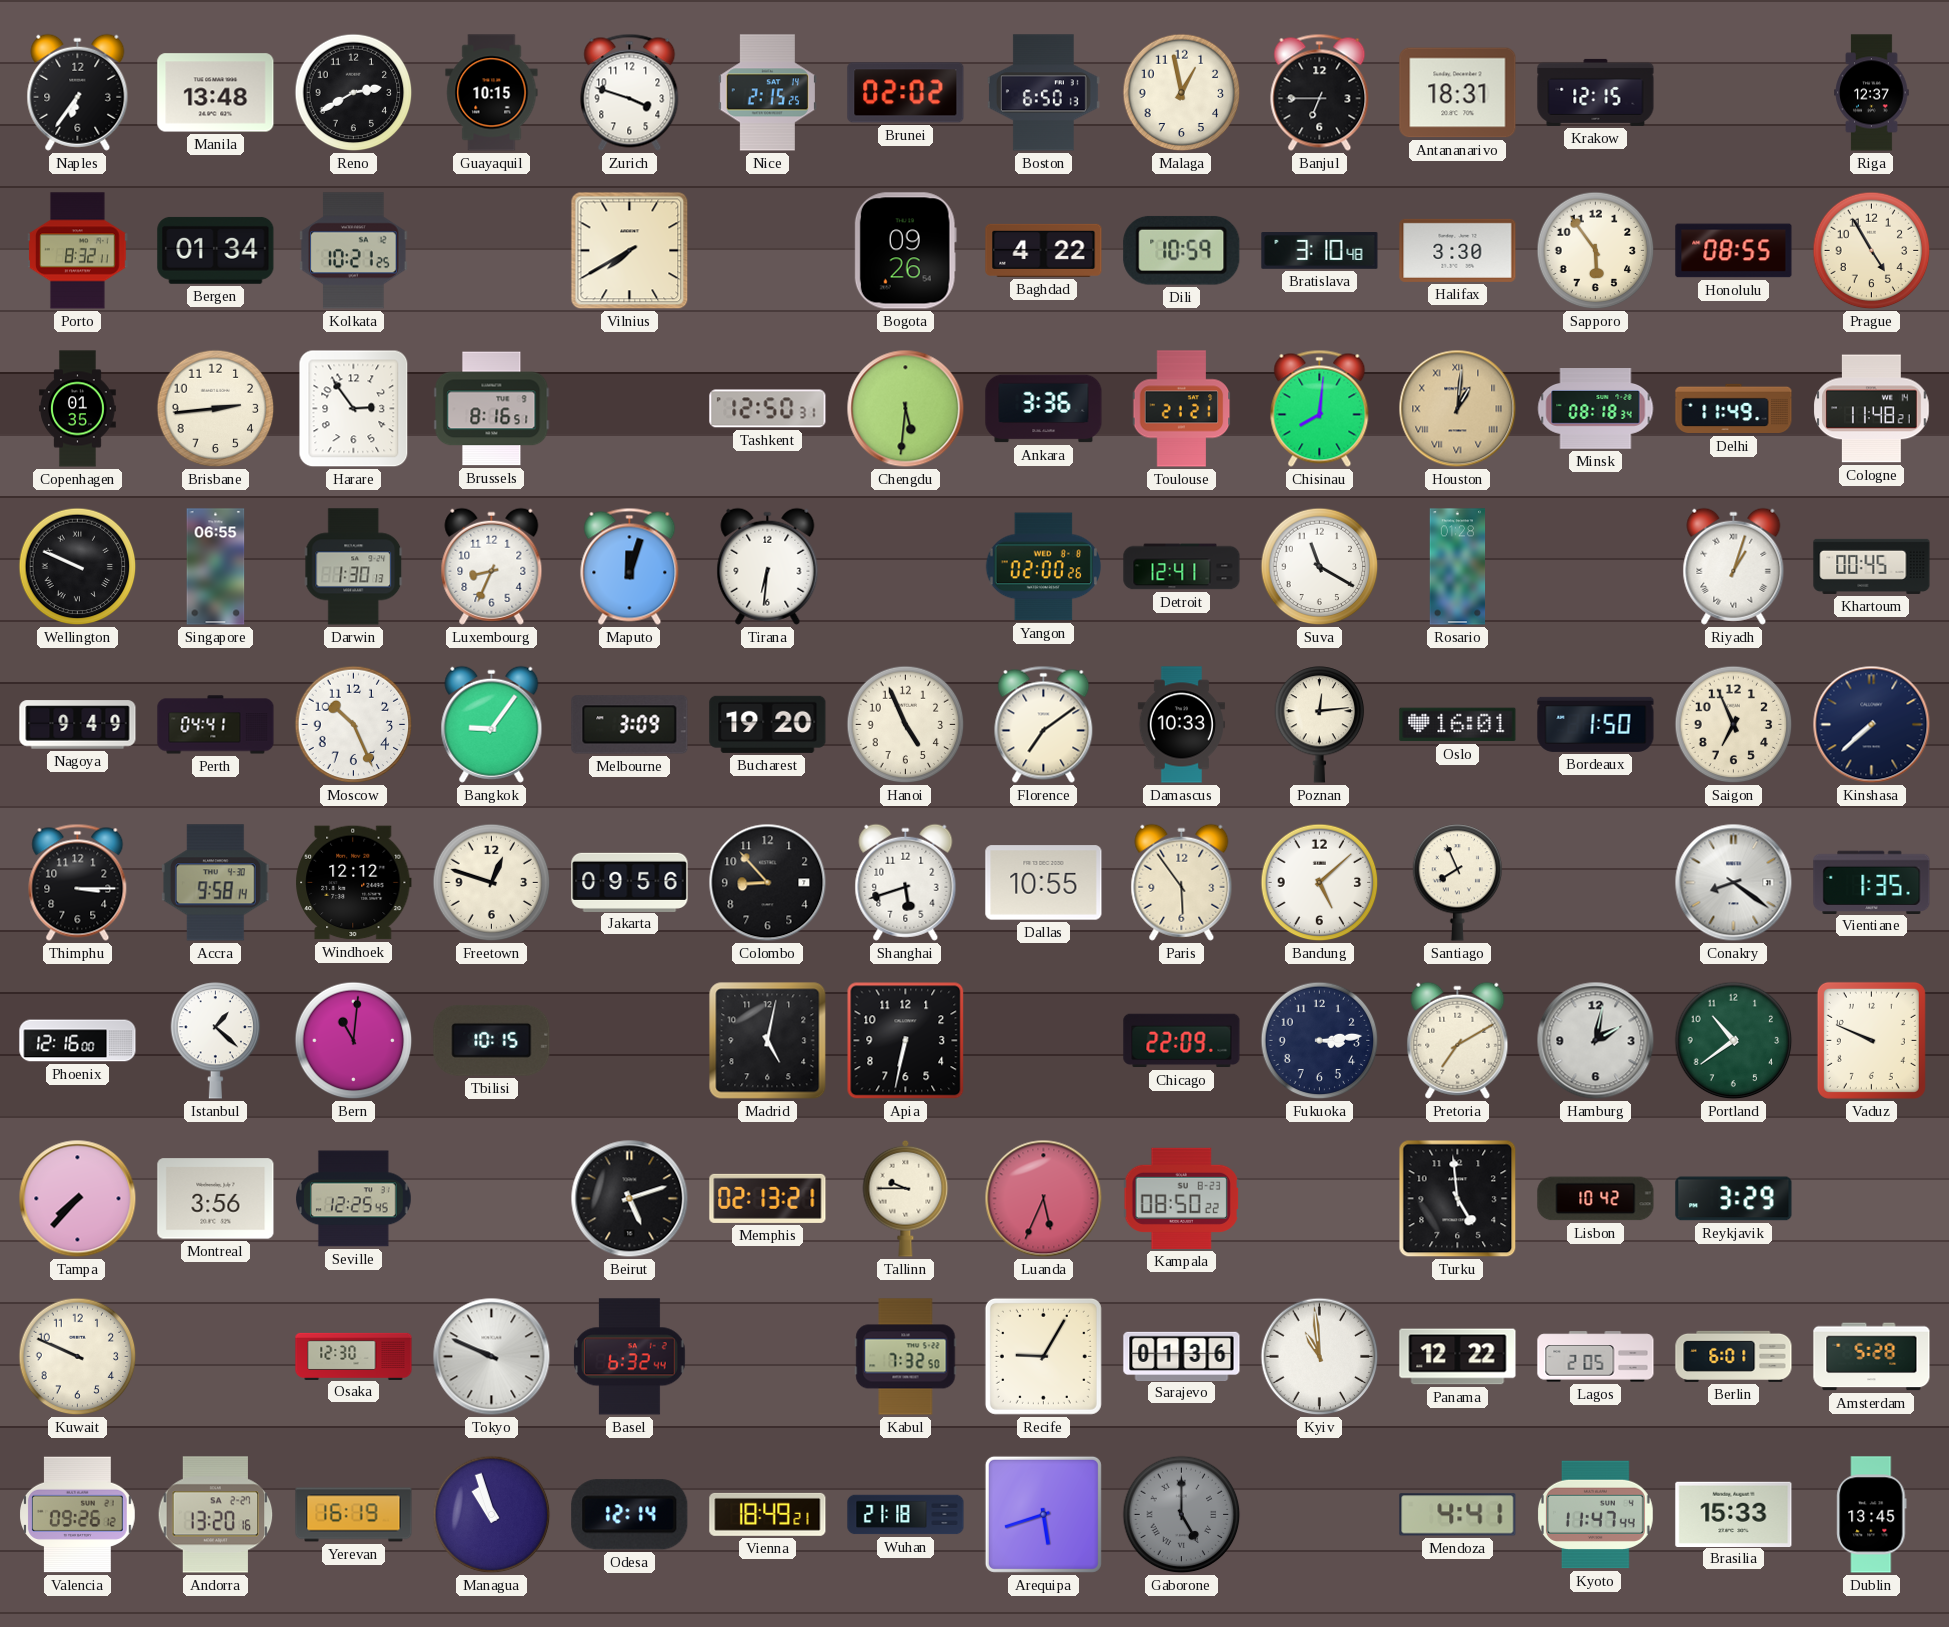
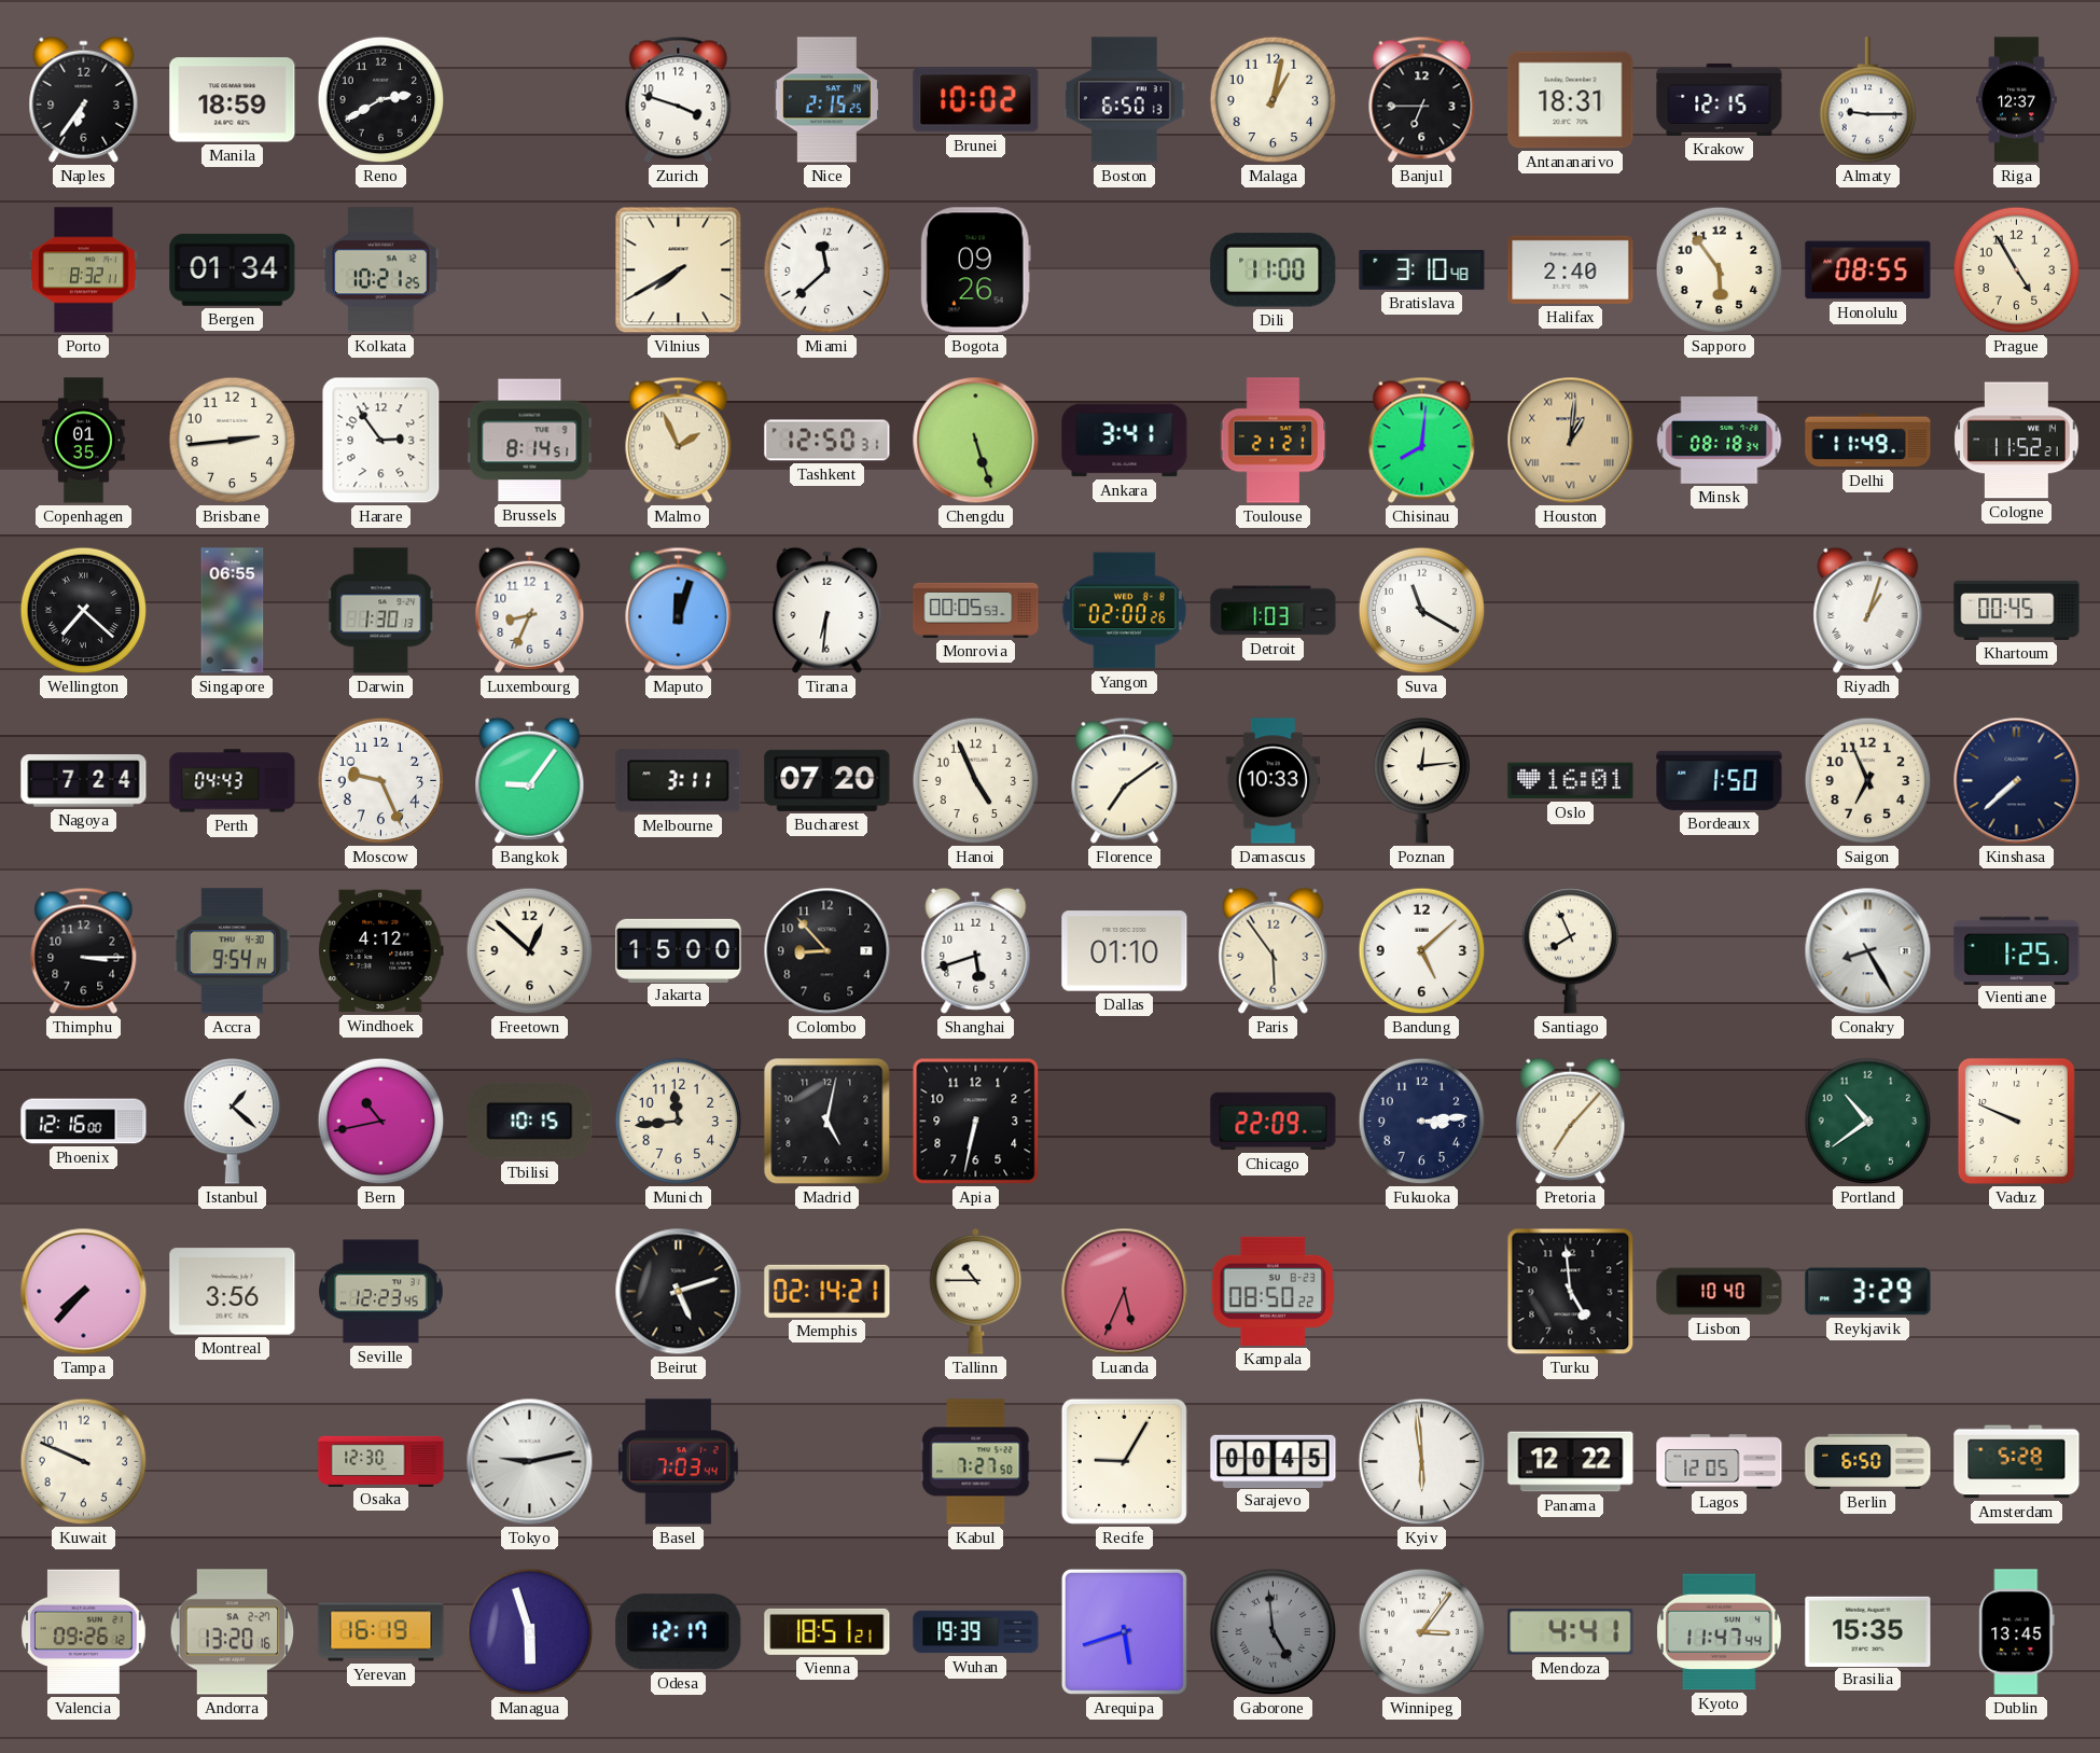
Manila: 13:48 -> 18:59
Guayaquil: 10:15 -> none
Brunei: 02:02 -> 10:02
Malaga: 12:58 -> 1:02
Almaty: none -> 9:15
Miami: none -> 11:38
Baghdad: 4:22 -> none
Dili: 10:59 -> 11:00
Halifax: 3:30 -> 2:40
Brussels: 8:16 -> 8:14
Malmo: none -> 1:56
Chengdu: 5:31 -> 5:27
Ankara: 3:36 -> 3:41
Cologne: 11:48 -> 11:52
Wellington: 9:49 -> 7:22
Monrovia: none -> 00:05
Detroit: 12:41 -> 1:03
Rosario: 01:28 -> none
Nagoya: 9:49 -> 7:24
Perth: 04:41 -> 04:43
Moscow: 10:26 -> 9:26
Melbourne: 3:09 -> 3:11
Bucharest: 19:20 -> 07:20
Accra: 9:58 -> 9:54
Windhoek: 12:12 -> 4:12
Freetown: 12:48 -> 12:52
Jakarta: 09:56 -> 15:00
Dallas: 10:55 -> 01:10
Conakry: 8:21 -> 8:25
Vientiane: 1:35 -> 1:25
Bern: 11:01 -> 10:43
Munich: none -> 11:44
Pretoria: 7:10 -> 7:07
Hamburg: 2:02 -> none
Seville: 12:25 -> 12:23
Memphis: 02:13 -> 02:14
Tallinn: 9:45 -> 10:45
Lisbon: 10:42 -> 10:40
Tokyo: 9:49 -> 9:13
Basel: 6:32 -> 7:03
Kabul: 7:32 -> 7:27
Sarajevo: 01:36 -> 00:45
Kyiv: 10:59 -> 5:59
Lagos: 2:05 -> 12:05
Berlin: 6:01 -> 6:50
Managua: 10:57 -> 5:57
Odesa: 12:14 -> 12:17
Vienna: 18:49 -> 18:51
Wuhan: 21:18 -> 19:39
Gaborone: 5:00 -> 4:59
Winnipeg: none -> 3:06
Brasilia: 15:33 -> 15:35
